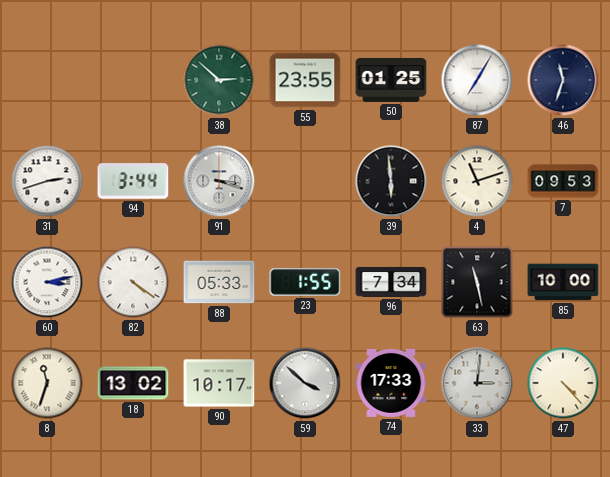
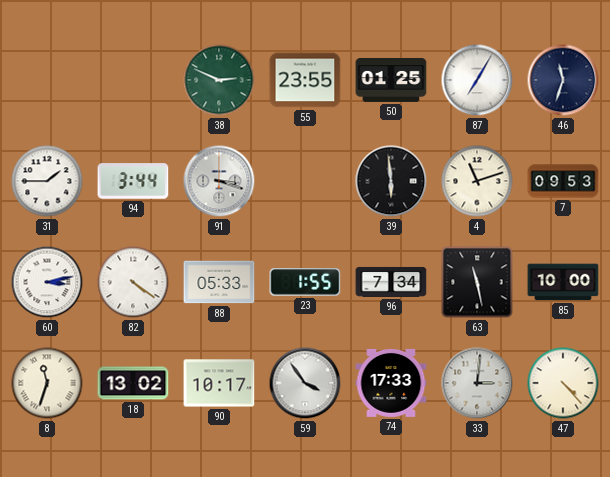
38: 2:52 -> 2:49
31: 2:42 -> 1:45
59: 3:52 -> 3:54
